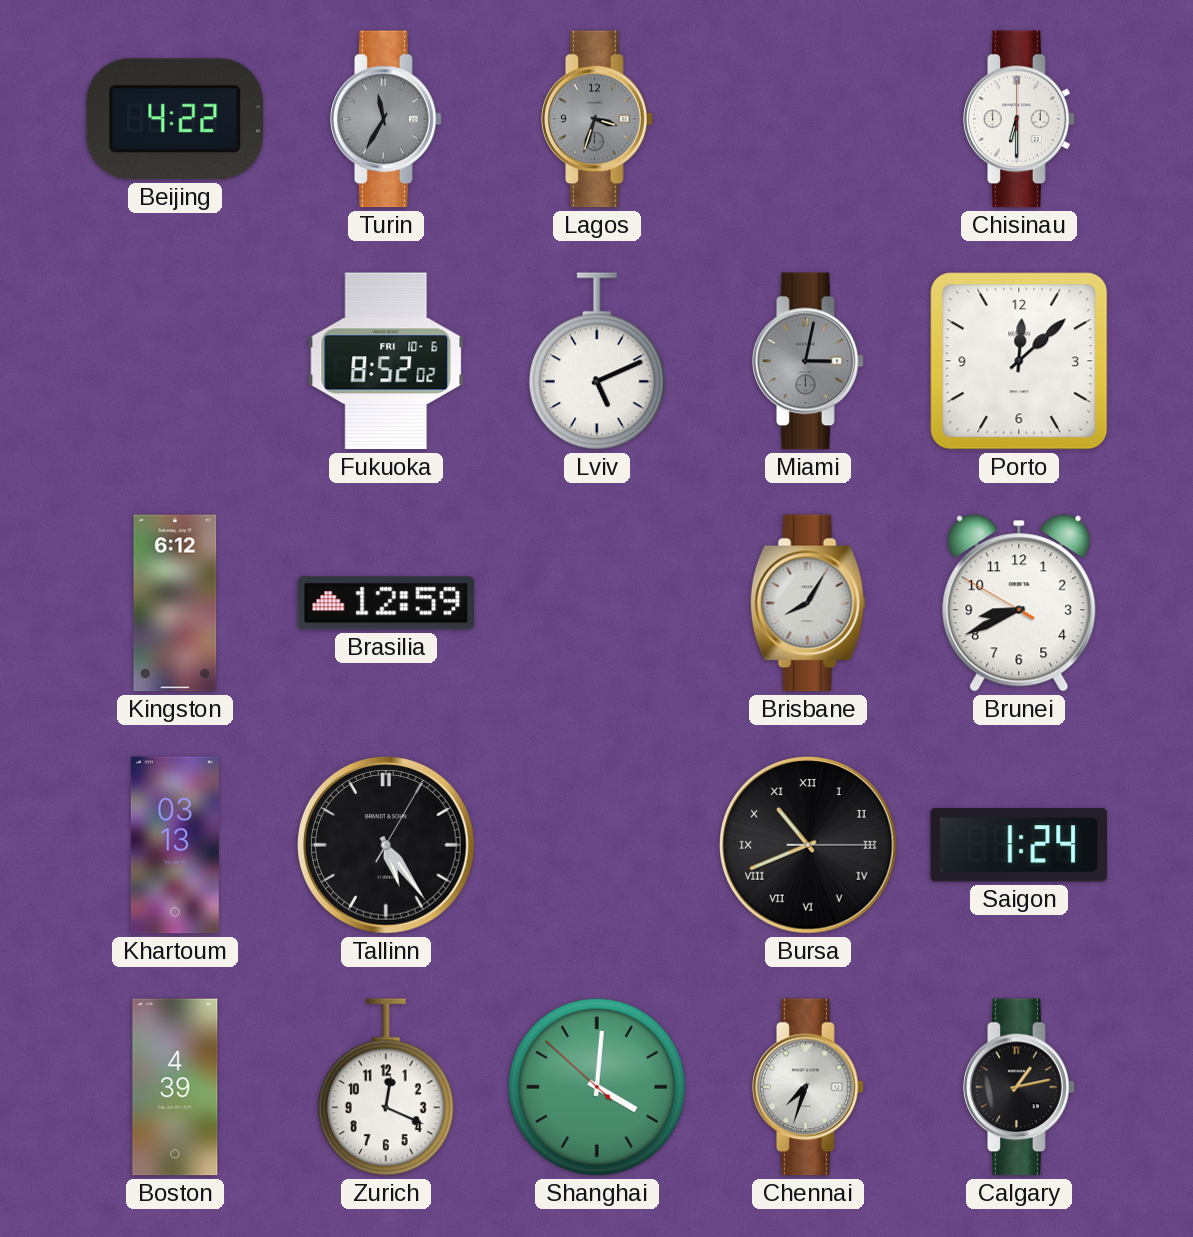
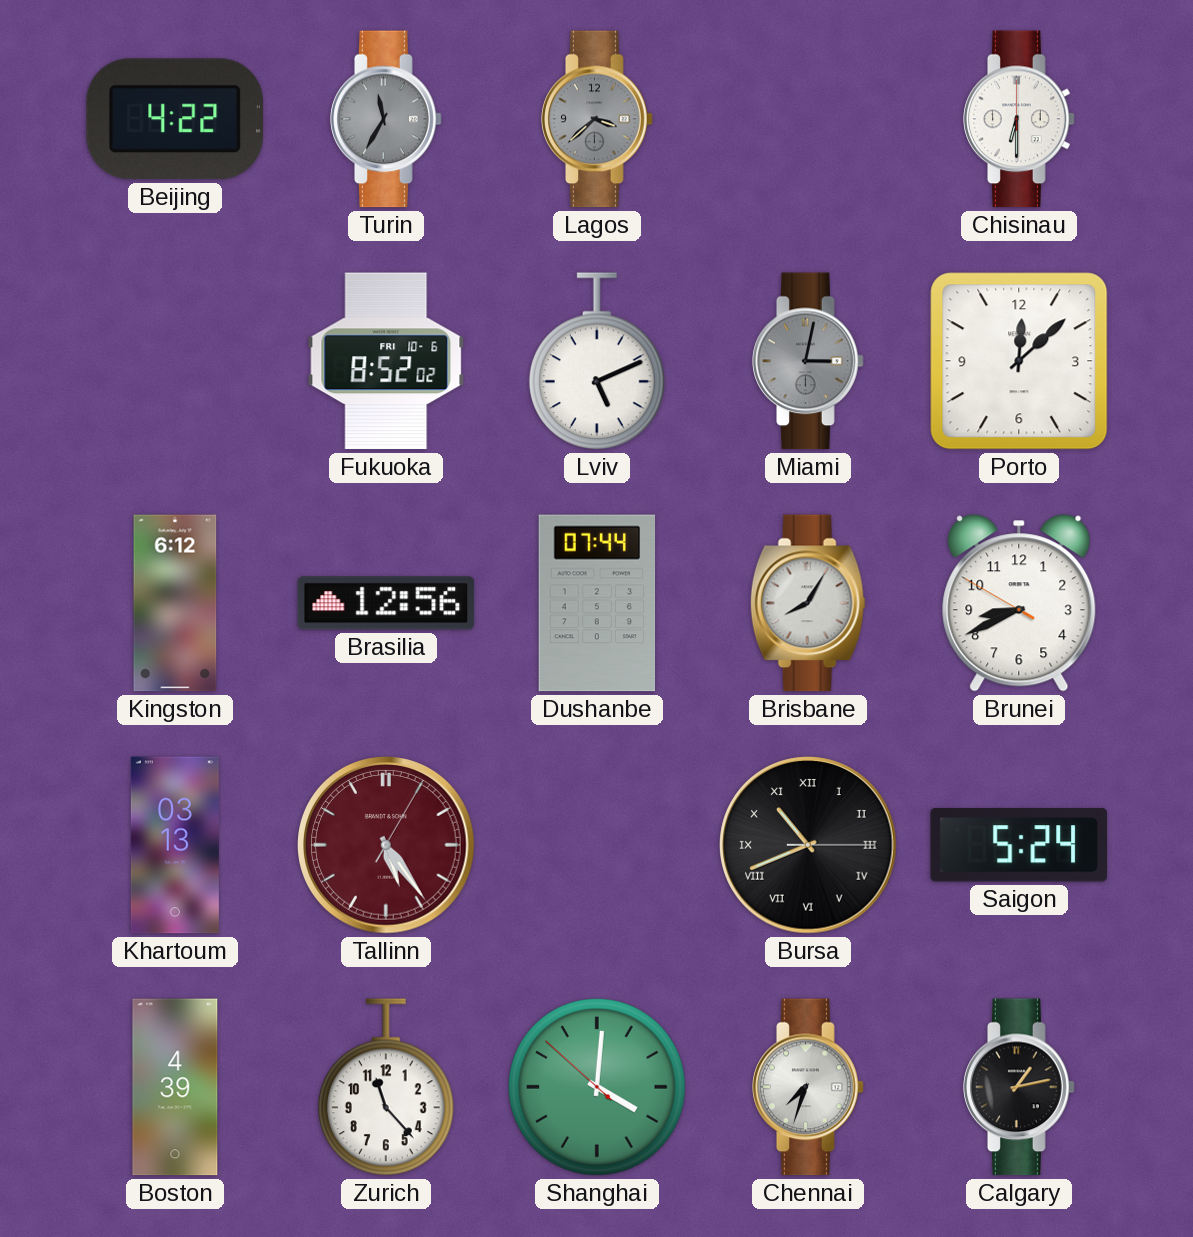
Lagos: 3:33 -> 3:38
Brasilia: 12:59 -> 12:56
Dushanbe: none -> 07:44
Tallinn dial: black -> burgundy
Saigon: 1:24 -> 5:24
Zurich: 12:19 -> 11:23
